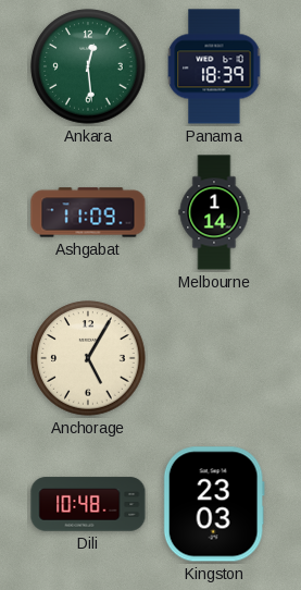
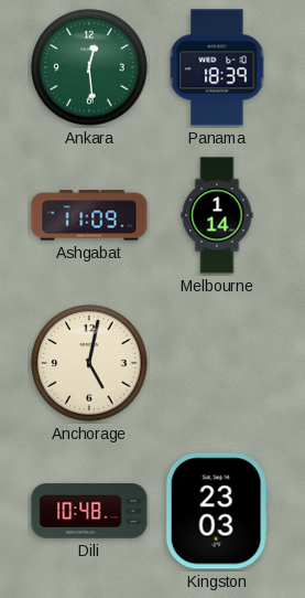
Anchorage: 5:05 -> 5:02
